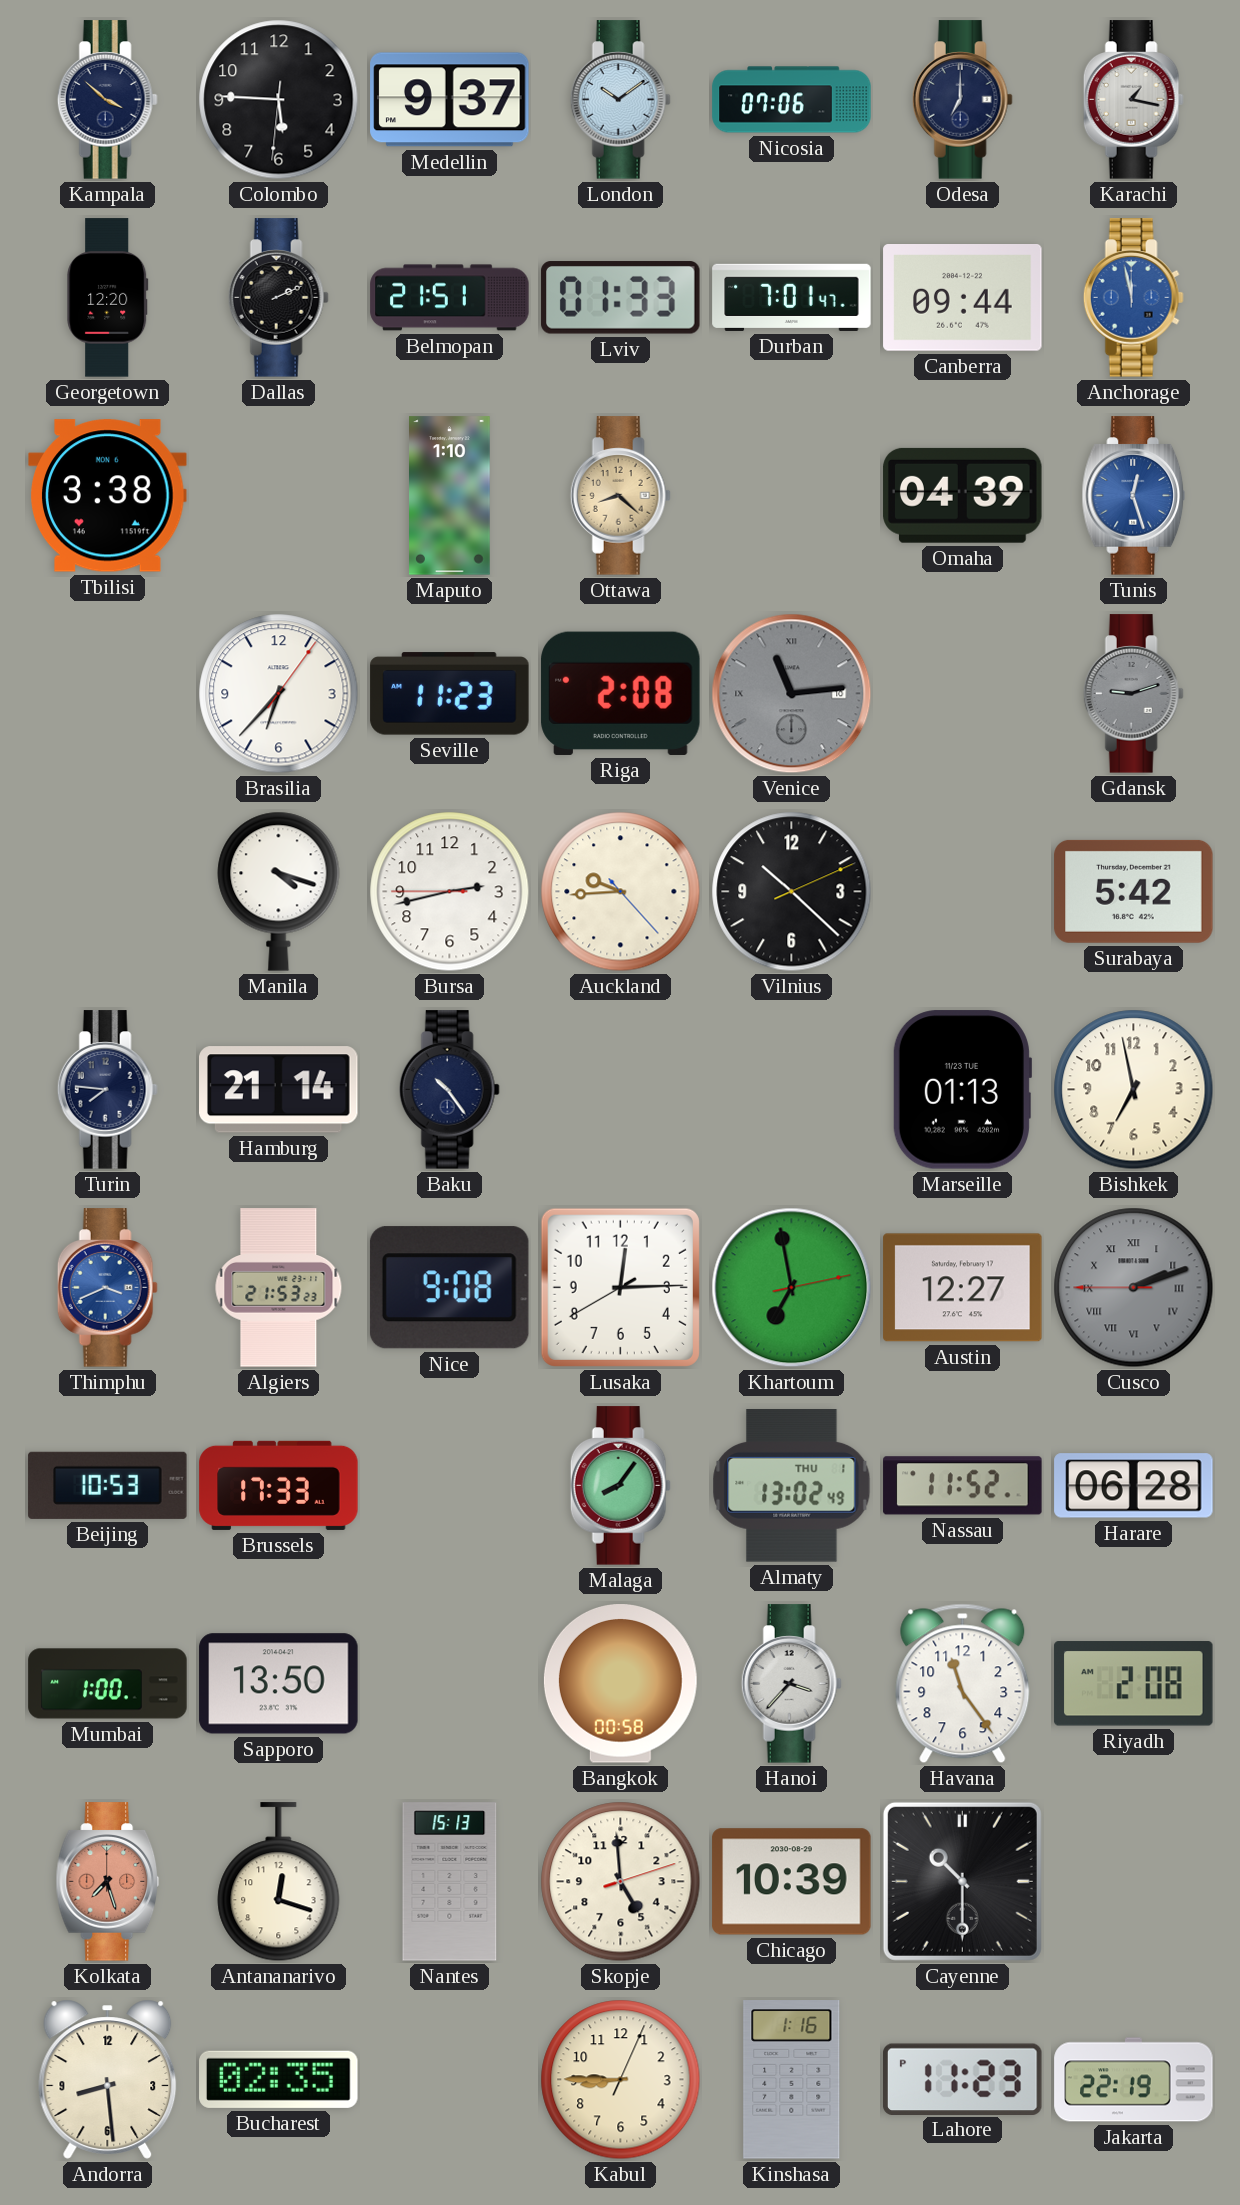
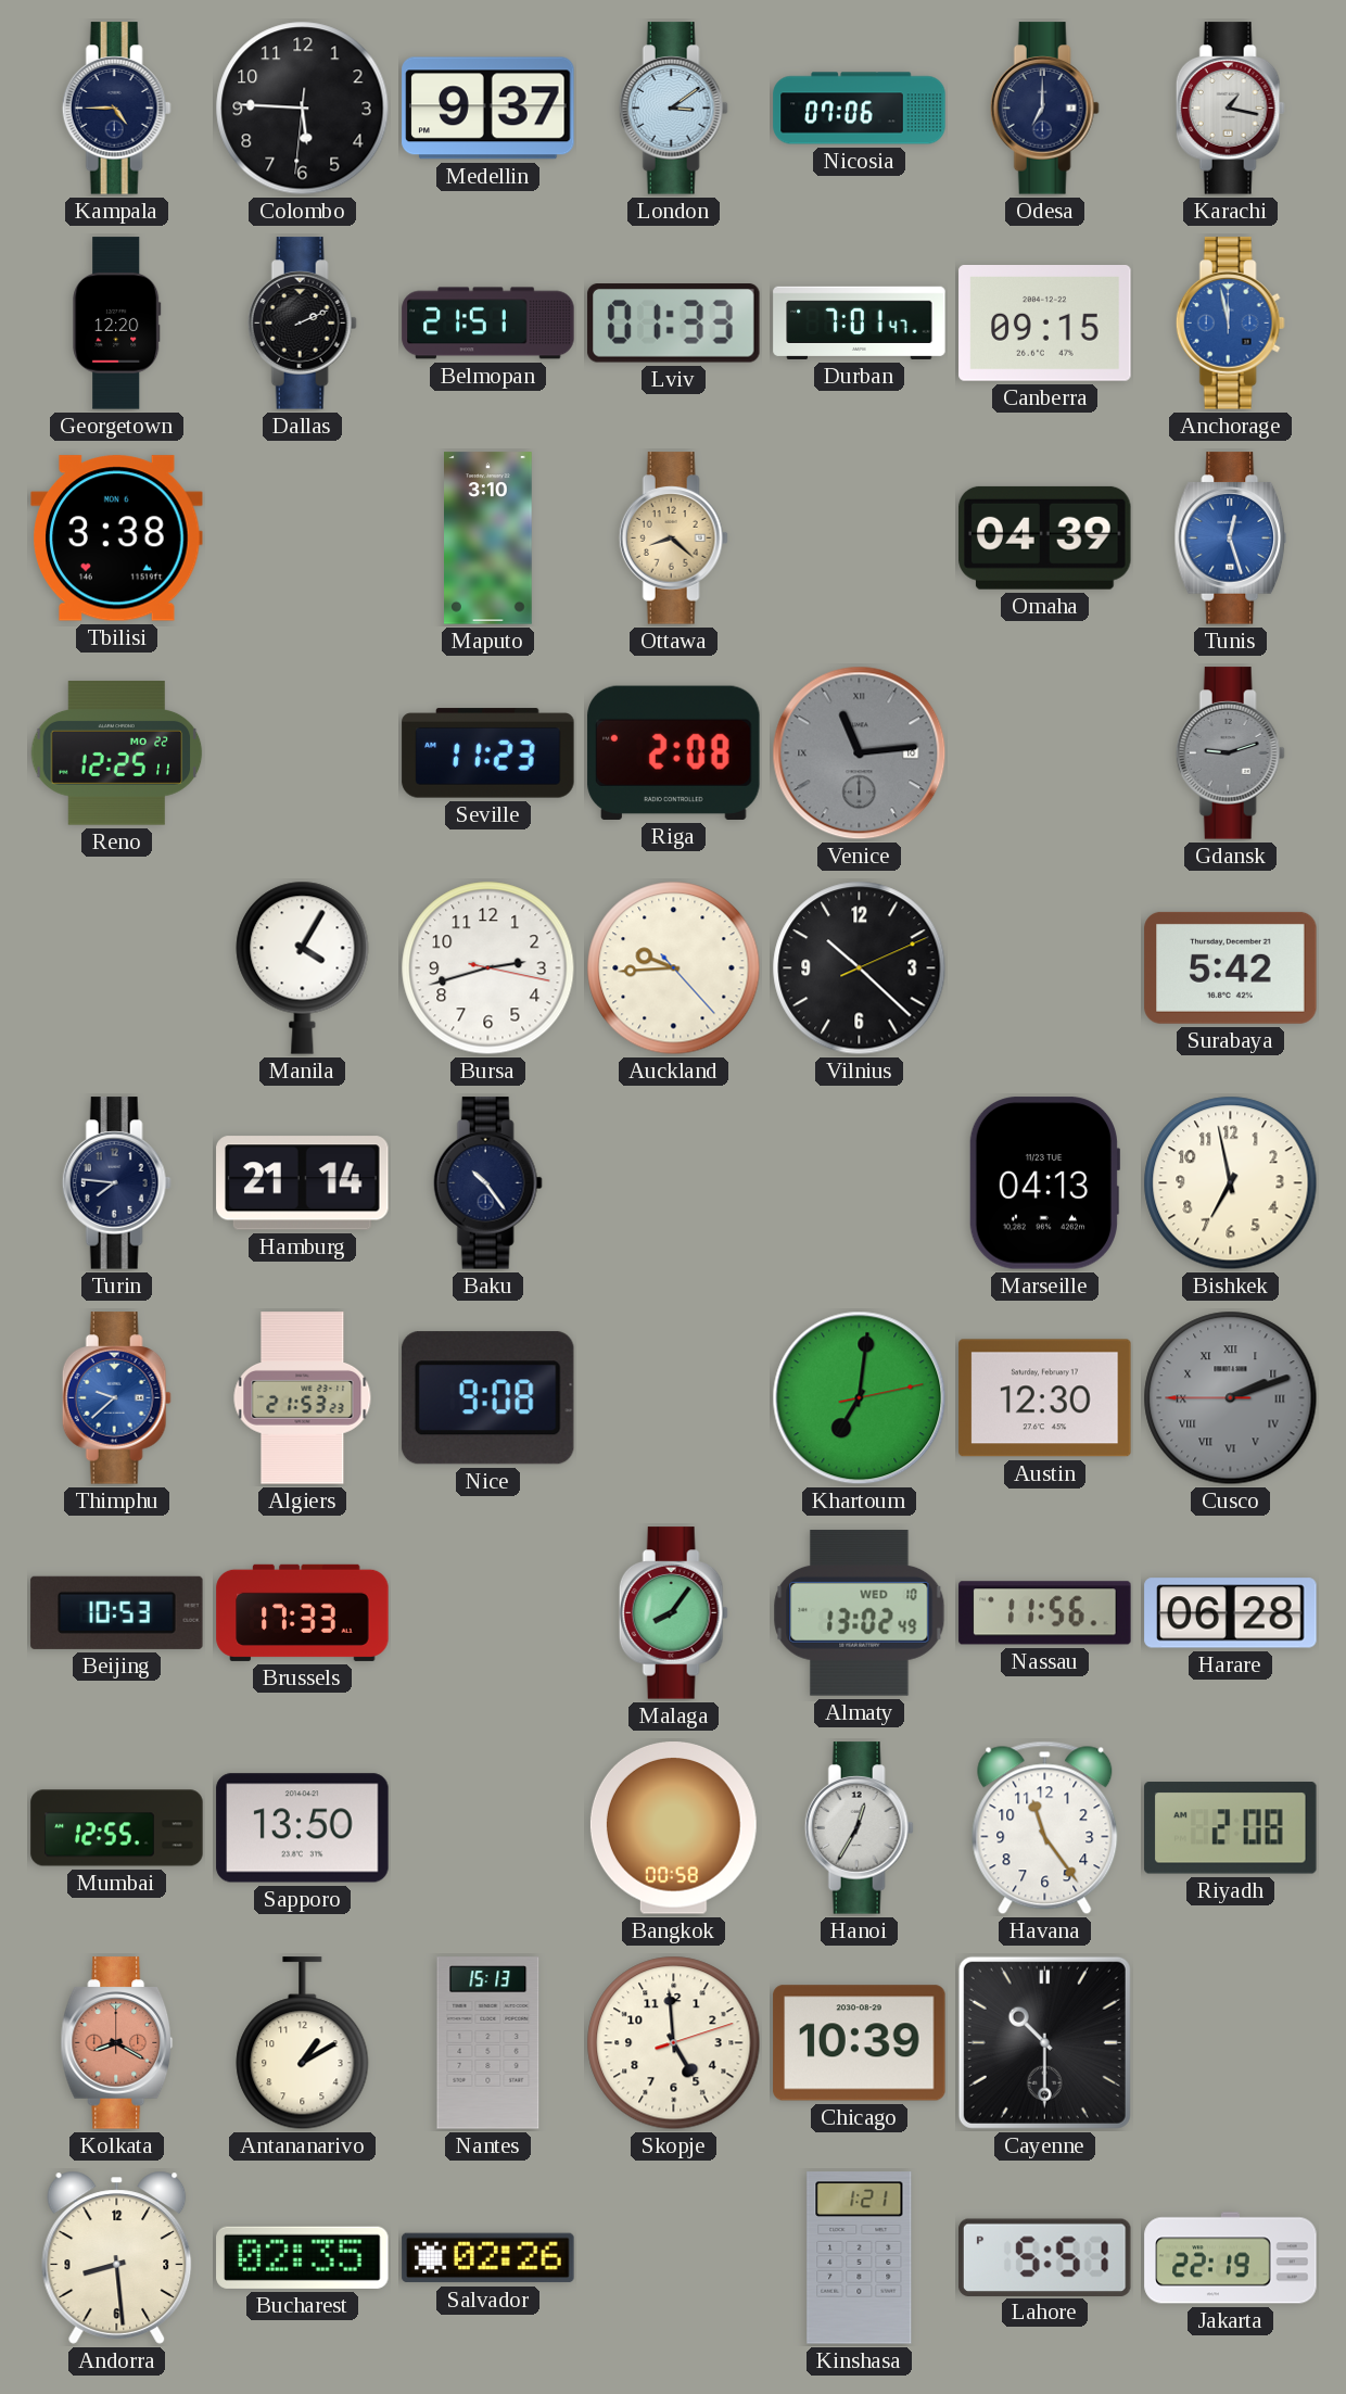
Kampala: 3:52 -> 4:45
London: 10:09 -> 3:09
Canberra: 09:44 -> 09:15
Maputo: 1:10 -> 3:10
Reno: none -> 12:25
Brasilia: 6:37 -> none
Manila: 4:18 -> 4:05
Bursa: 2:42:45 -> 2:42:17
Marseille: 01:13 -> 04:13
Thimphu: 3:41 -> 9:38
Lusaka: 12:14 -> none
Khartoum: 6:58 -> 7:01
Austin: 12:27 -> 12:30
Almaty date: THU 1 -> WED 10
Nassau: 11:52 -> 11:56
Mumbai: 1:00 -> 12:55
Hanoi: 3:37 -> 12:35
Kolkata: 7:27 -> 8:20
Antananarivo: 12:18 -> 1:10
Salvador: none -> 02:26
Kabul: 8:45 -> none
Kinshasa: 1:16 -> 1:21
Lahore: 11:23 -> 5:51
